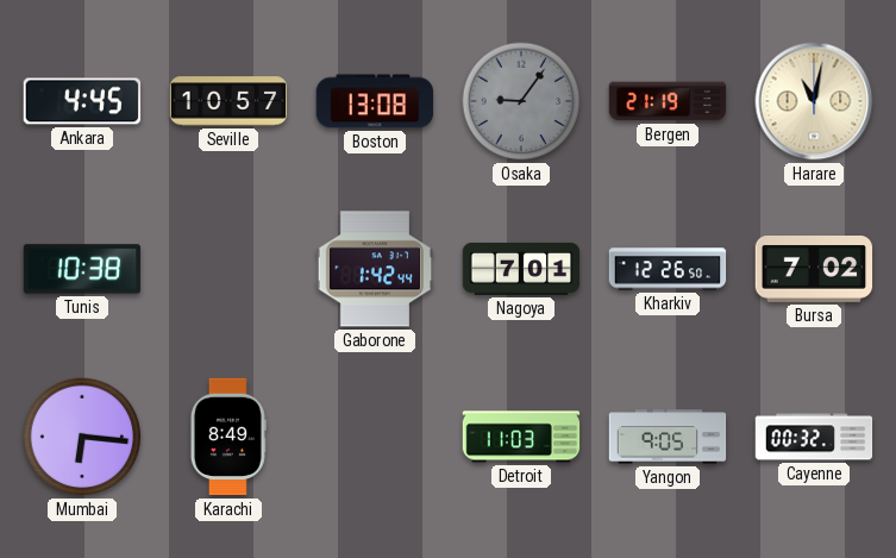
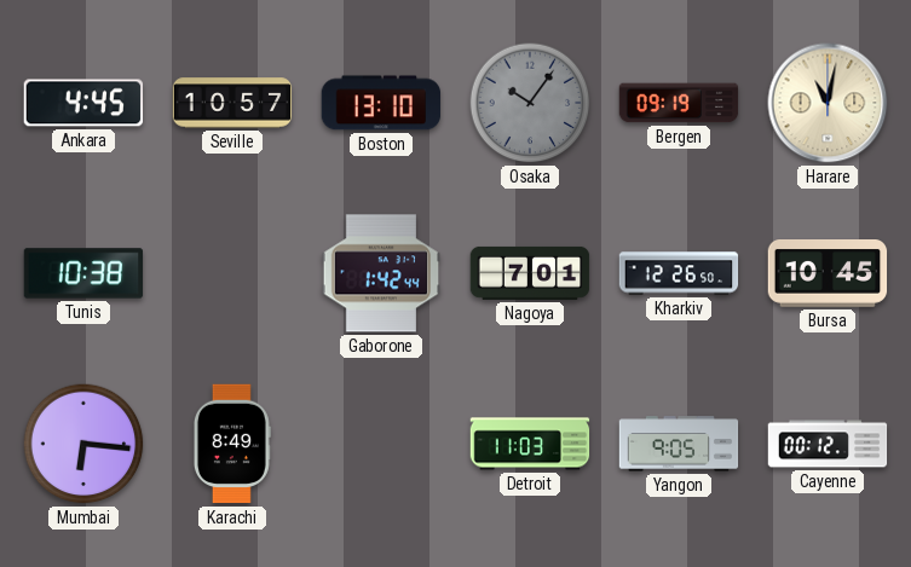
Boston: 13:08 -> 13:10
Osaka: 9:06 -> 10:06
Bergen: 21:19 -> 09:19
Bursa: 7:02 -> 10:45
Cayenne: 00:32 -> 00:12
